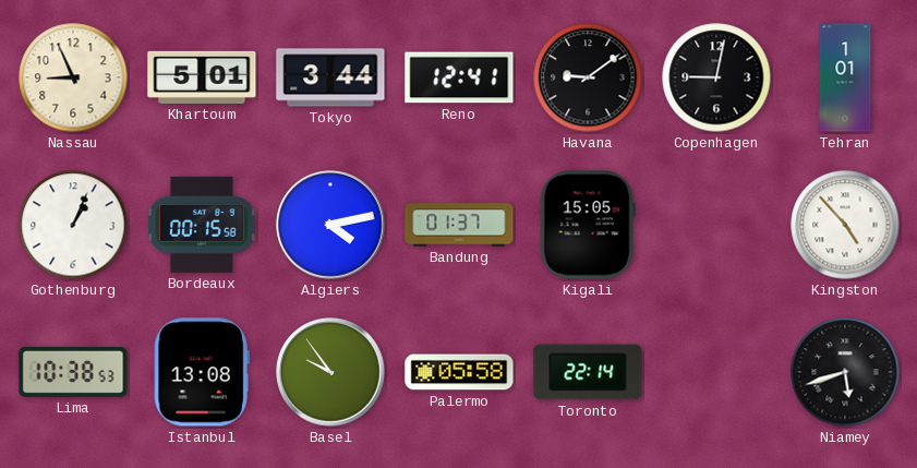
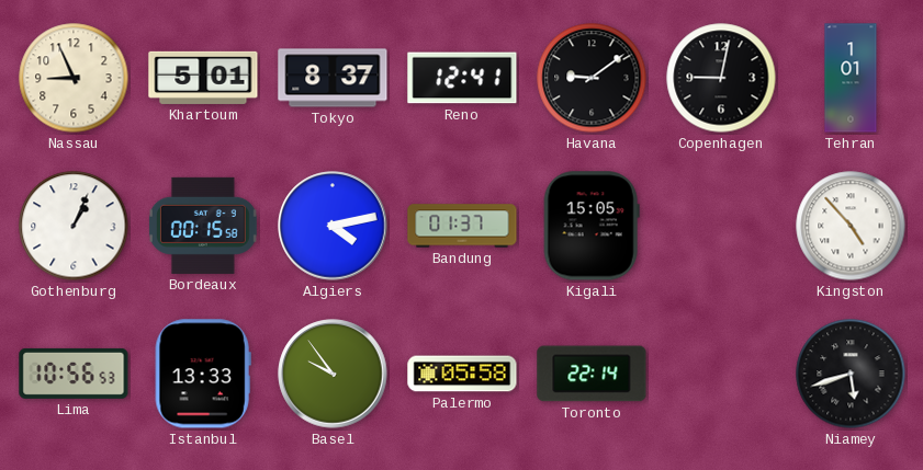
Tokyo: 3:44 -> 8:37
Lima: 10:38 -> 10:56
Istanbul: 13:08 -> 13:33
